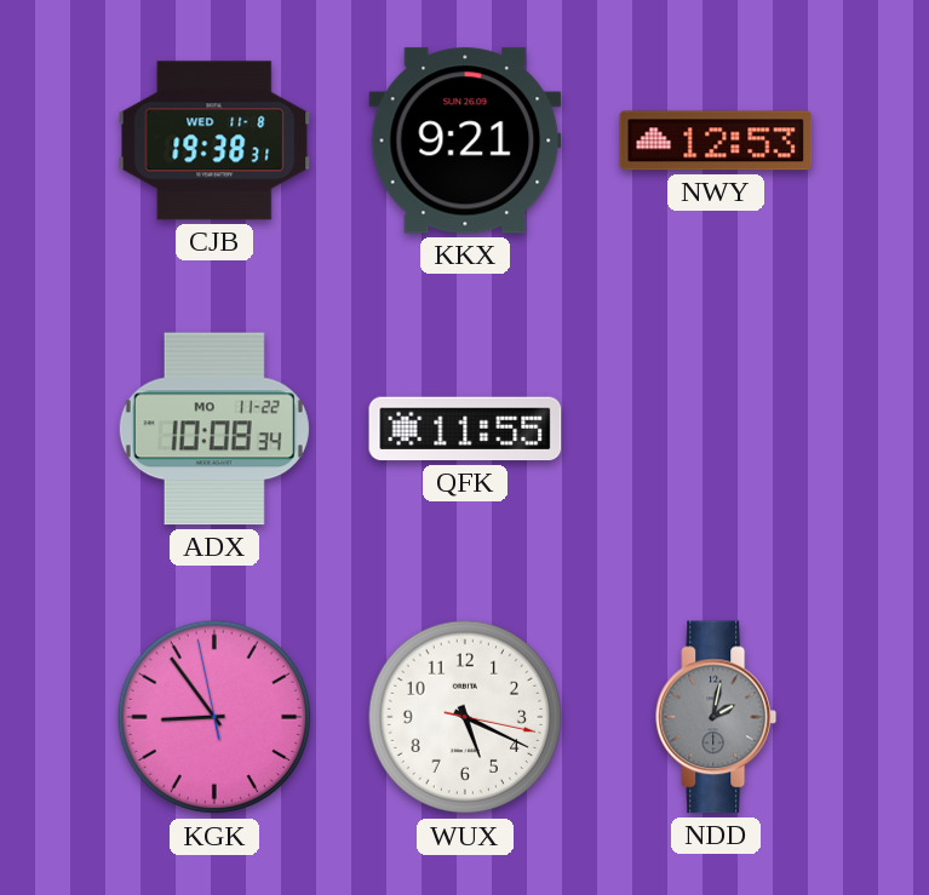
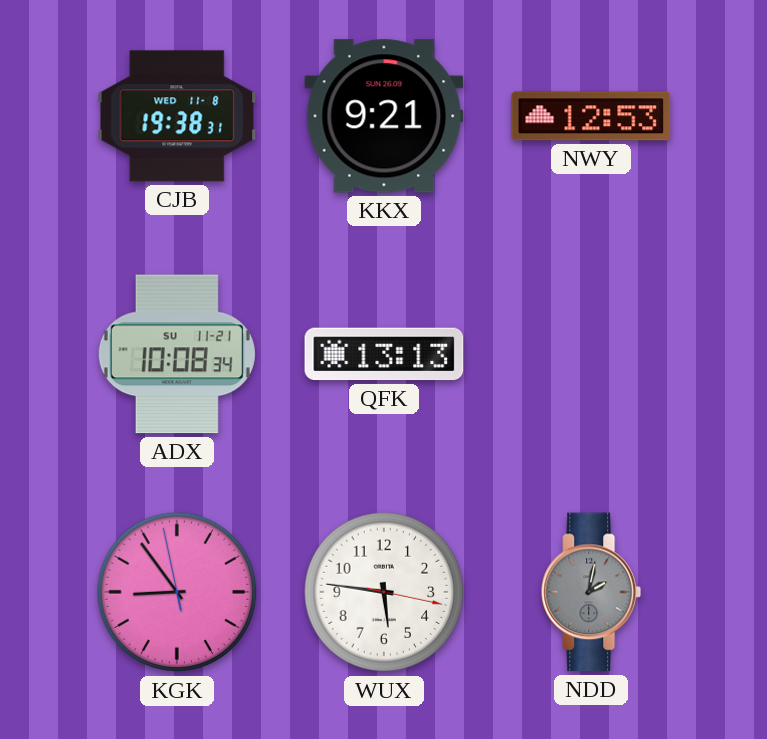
ADX date: MO 11-22 -> SU 11-21
QFK: 11:55 -> 13:13
WUX: 5:19 -> 5:46
